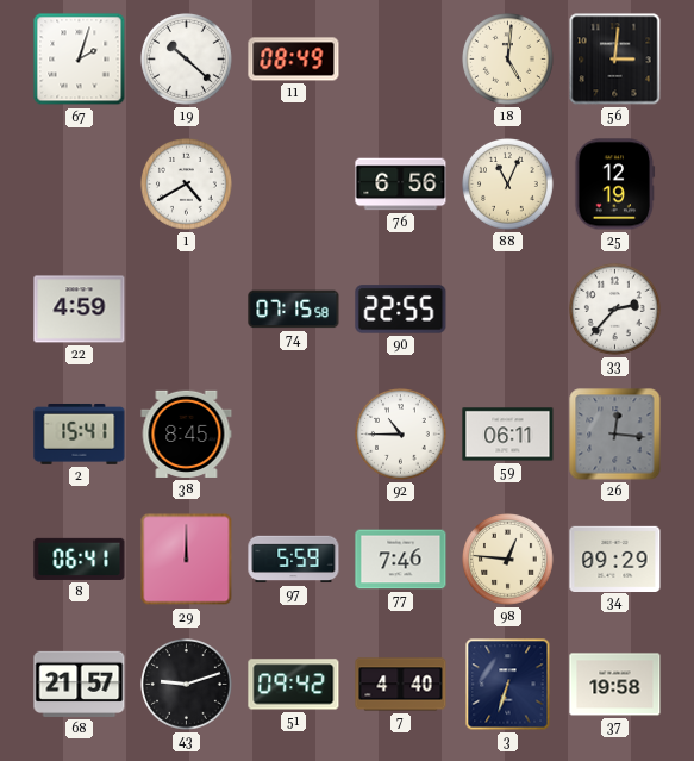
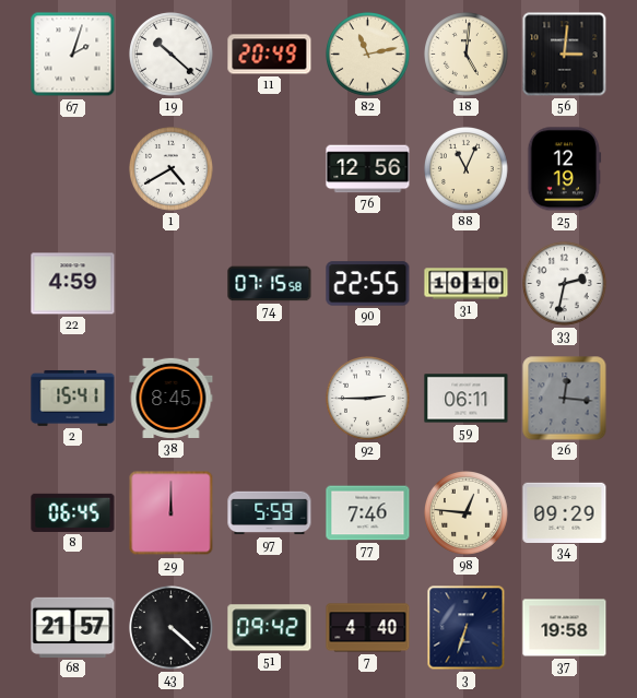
11: 08:49 -> 20:49
82: none -> 11:13
76: 6:56 -> 12:56
31: none -> 10:10
33: 2:37 -> 2:32
92: 10:45 -> 2:45
8: 06:41 -> 06:45
43: 9:12 -> 4:22
